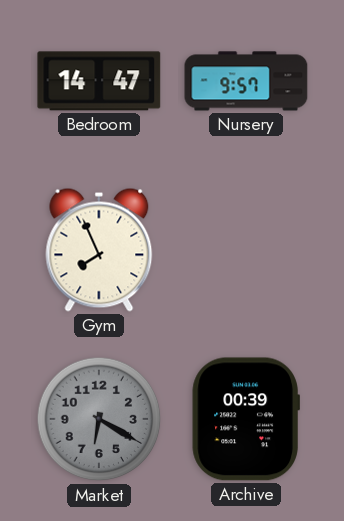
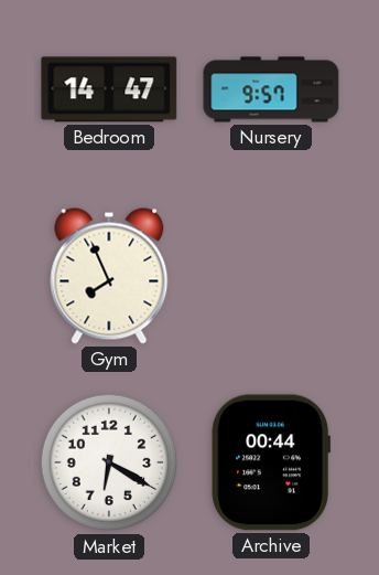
Market dial: grey -> white
Archive: 00:39 -> 00:44
